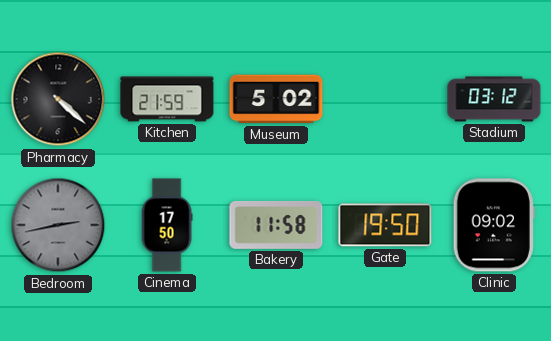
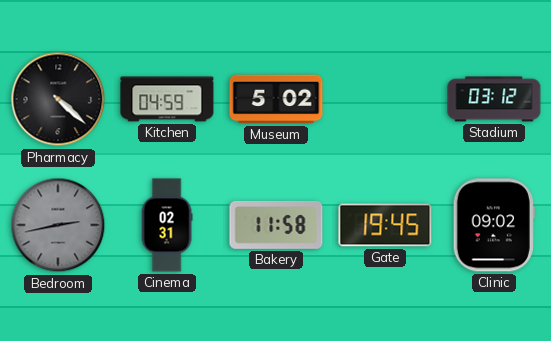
Kitchen: 21:59 -> 04:59
Cinema: 17:50 -> 02:31
Gate: 19:50 -> 19:45
